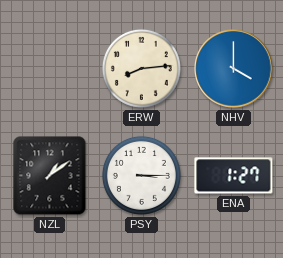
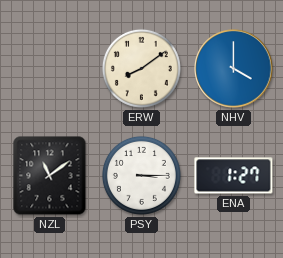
ERW: 8:14 -> 8:09
NZL: 1:09 -> 11:09
